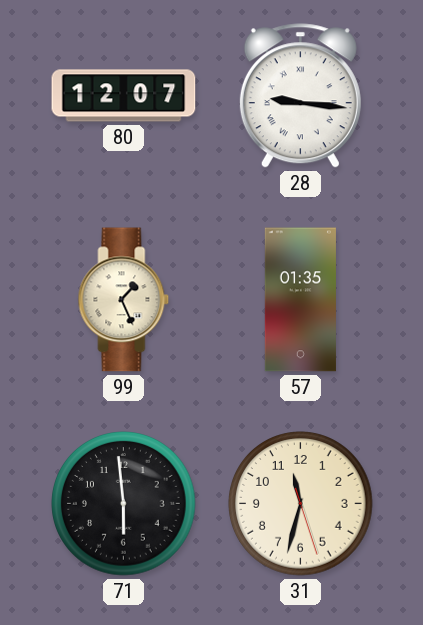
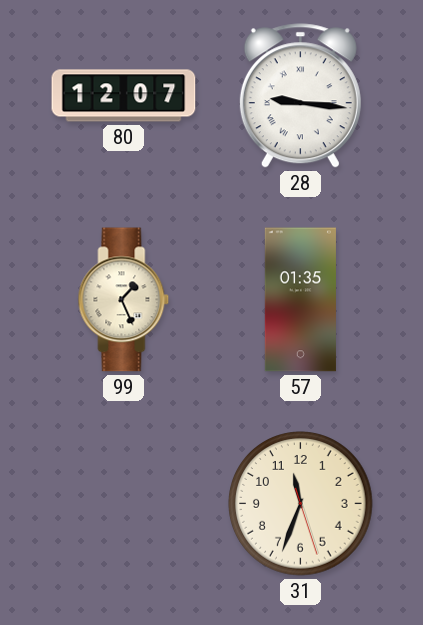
71: 5:59 -> none
31: 11:32 -> 11:33
